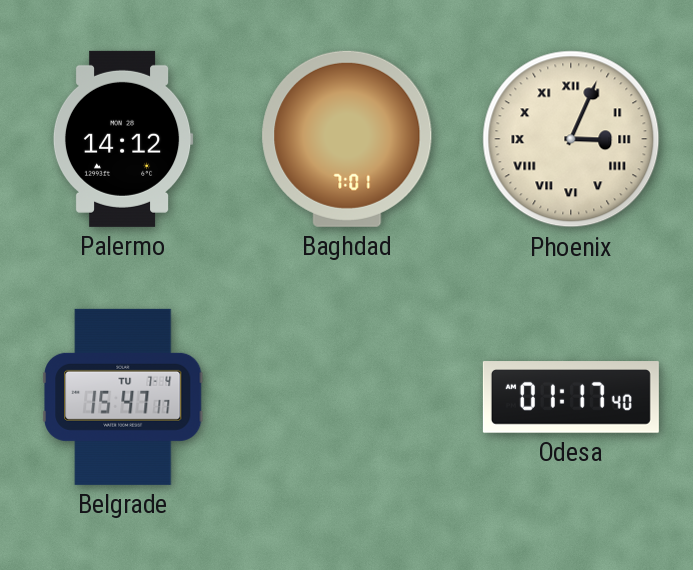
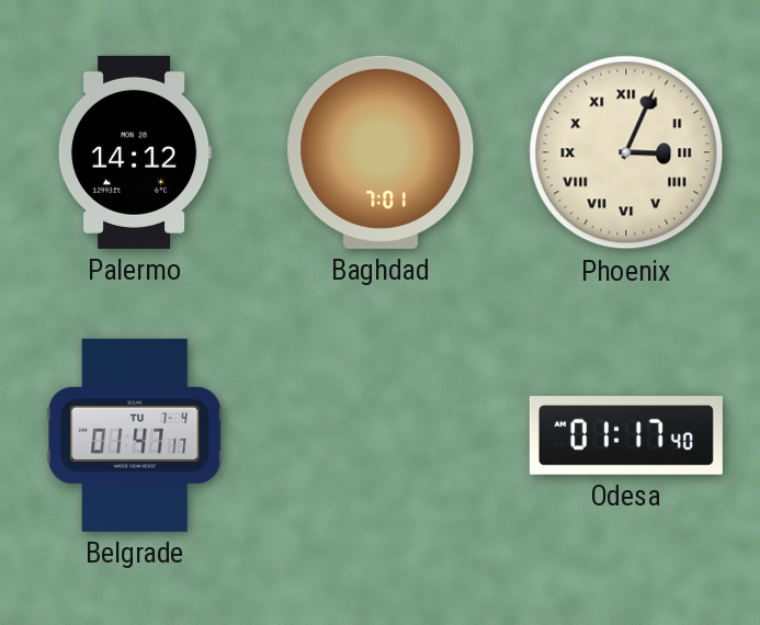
Belgrade: 15:47 -> 01:47
